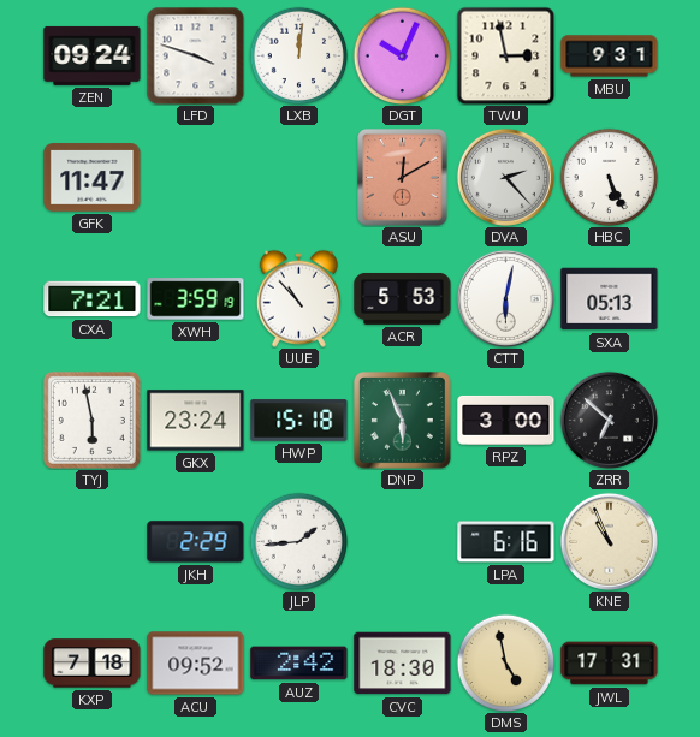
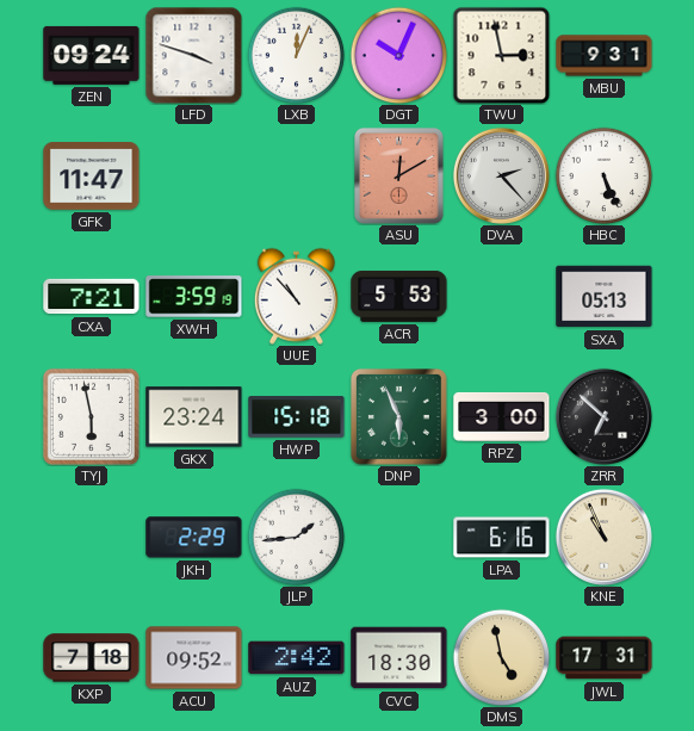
LXB: 12:01 -> 12:04
CTT: 6:02 -> none
